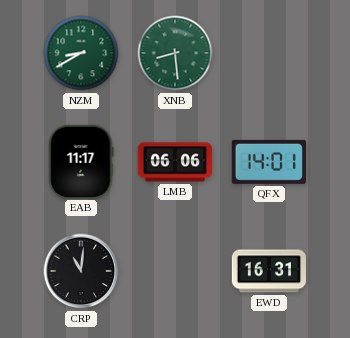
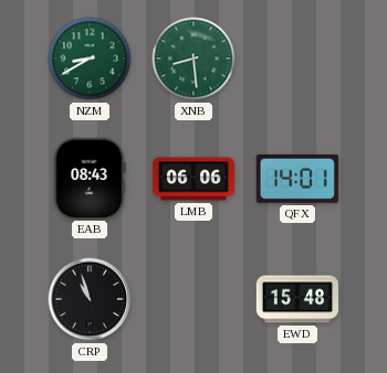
EAB: 11:17 -> 08:43
CRP: 11:01 -> 10:57
EWD: 16:31 -> 15:48
